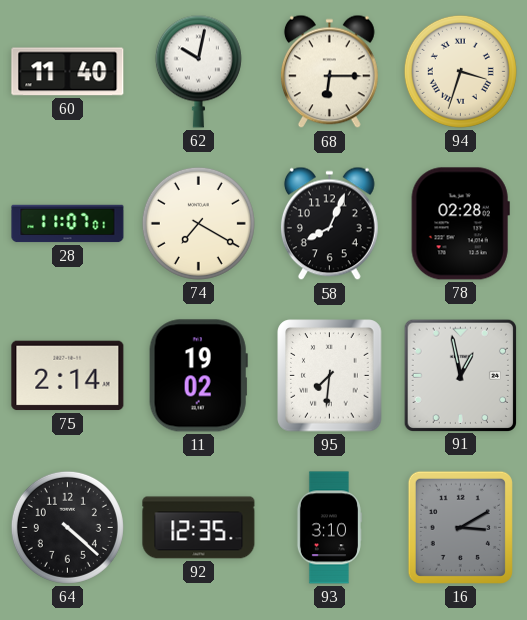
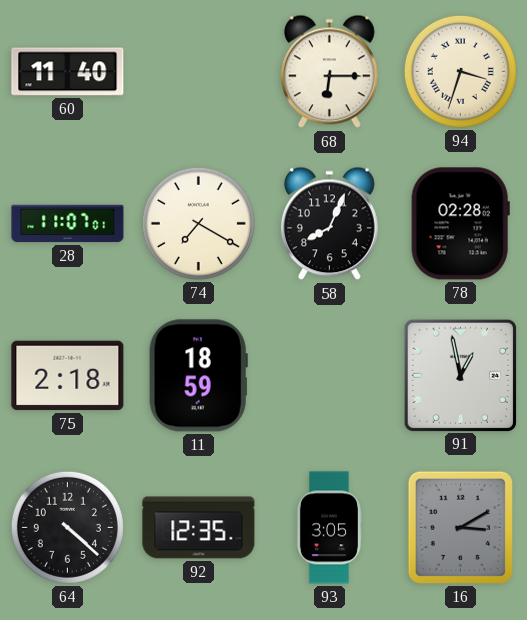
62: 10:02 -> none
75: 2:14 -> 2:18
11: 19:02 -> 18:59
95: 7:31 -> none
93: 3:10 -> 3:05
